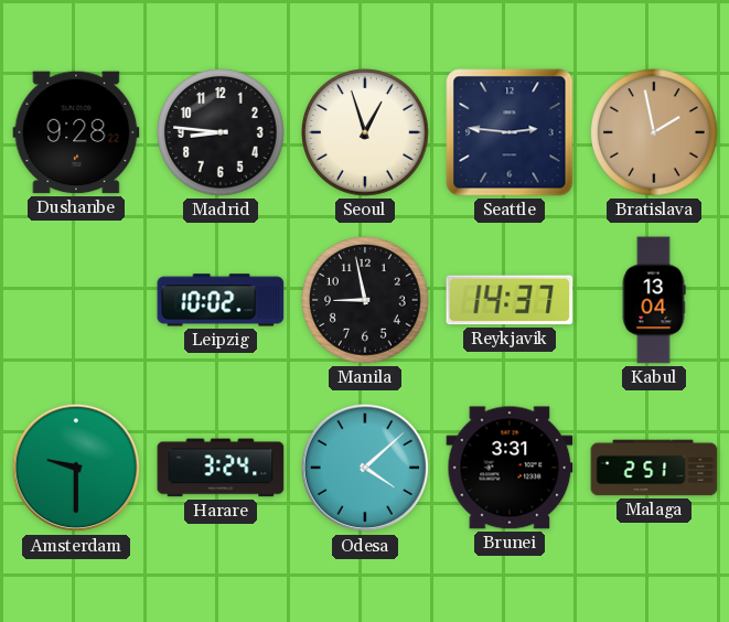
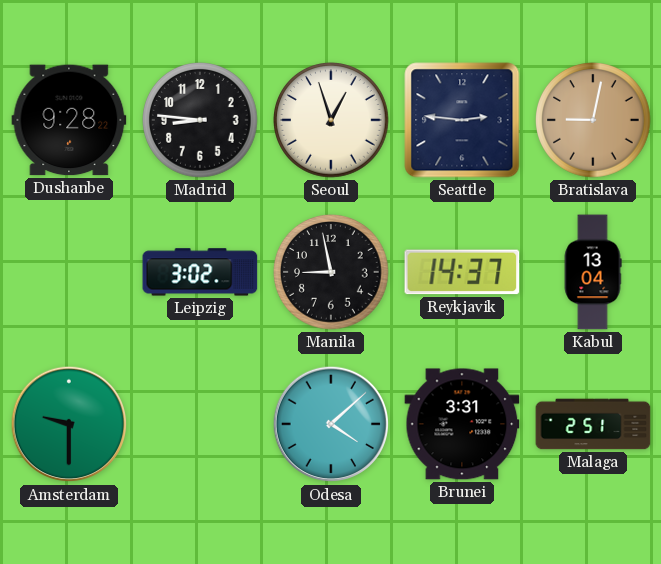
Bratislava: 1:58 -> 9:02
Leipzig: 10:02 -> 3:02
Harare: 3:24 -> none
